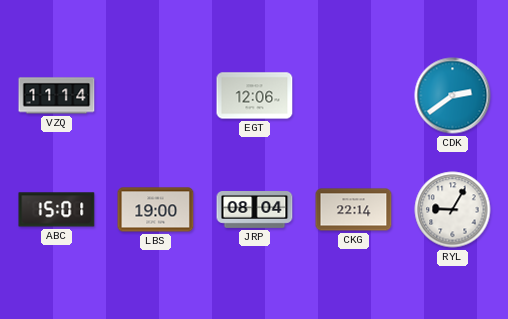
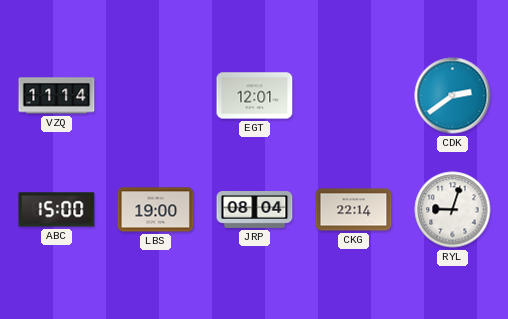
EGT: 12:06 -> 12:01
ABC: 15:01 -> 15:00
RYL: 9:05 -> 9:03
